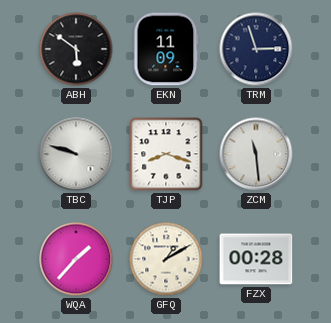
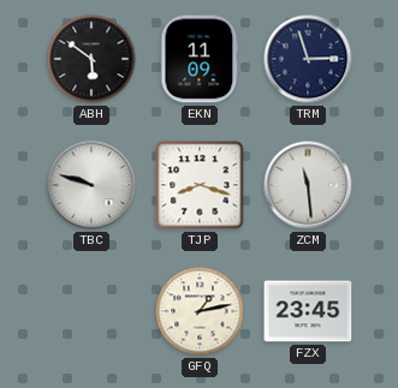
WQA: 1:37 -> none
GFQ: 1:10 -> 1:13
FZX: 00:28 -> 23:45
